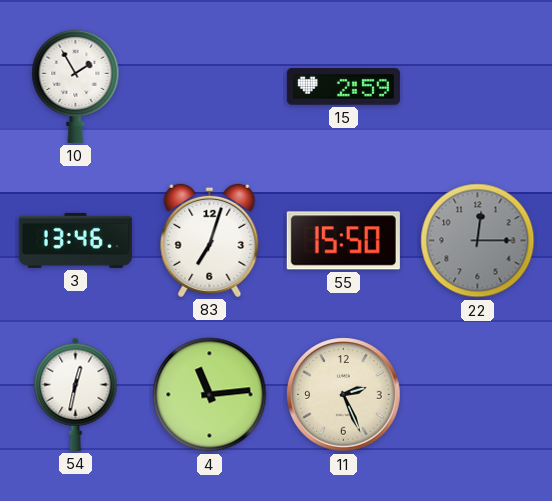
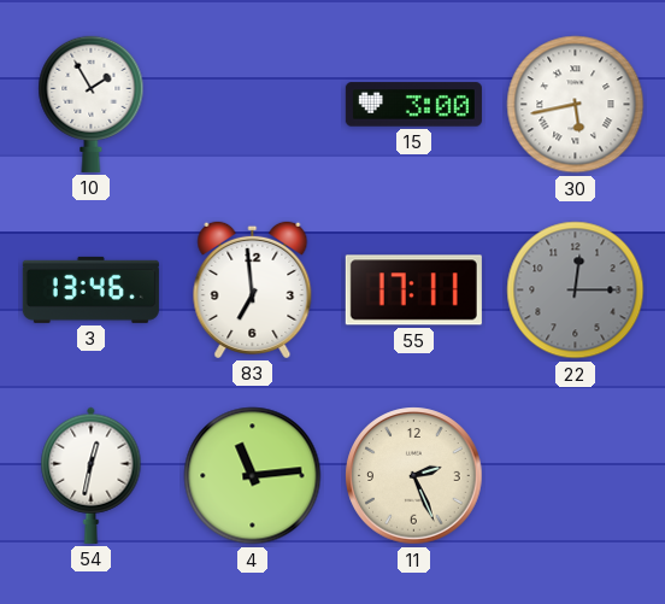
15: 2:59 -> 3:00
30: none -> 5:43
83: 7:03 -> 6:59
55: 15:50 -> 17:11
